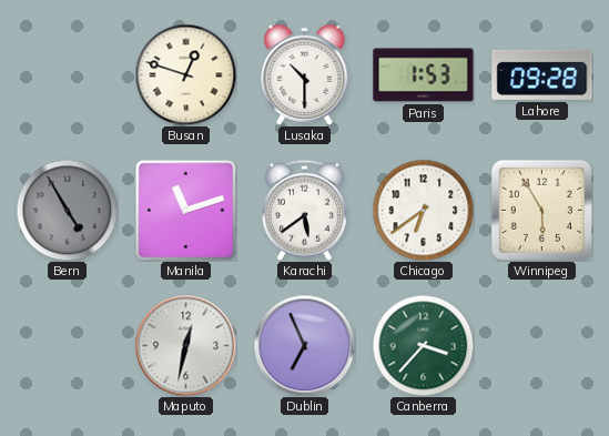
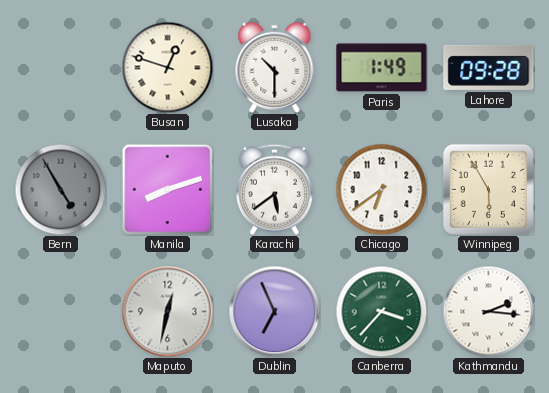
Paris: 1:53 -> 1:49
Manila: 11:12 -> 8:12
Kathmandu: none -> 2:16
